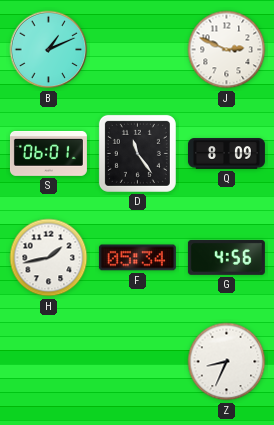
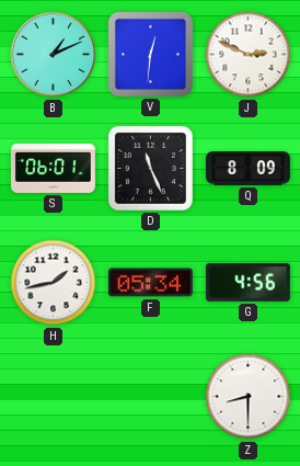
V: none -> 12:31
D: 11:24 -> 11:26
Z: 8:34 -> 8:30
